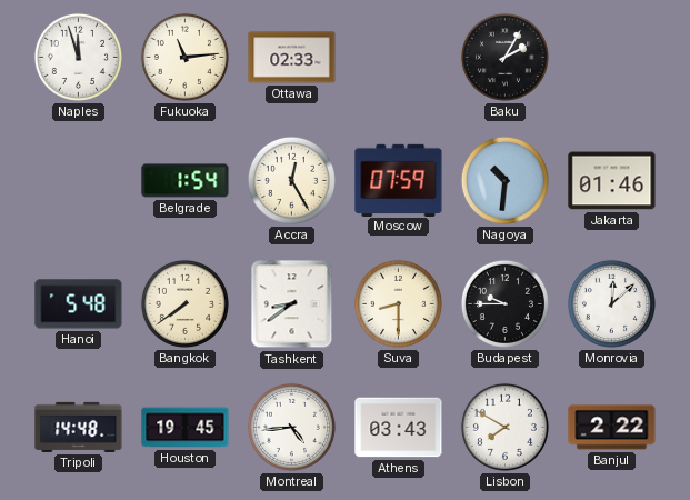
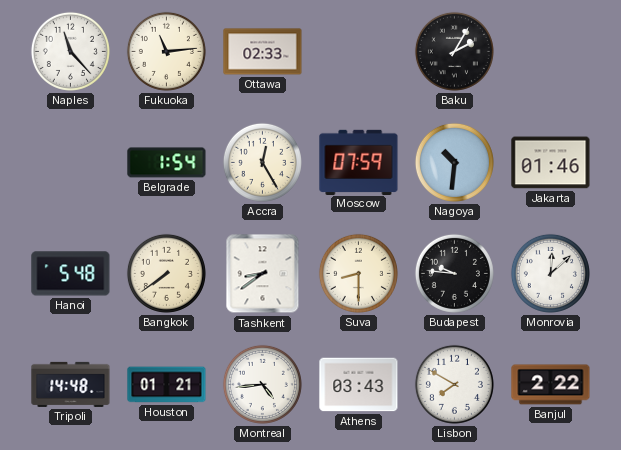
Naples: 11:57 -> 11:23
Budapest: 9:45 -> 9:46
Houston: 19:45 -> 01:21
